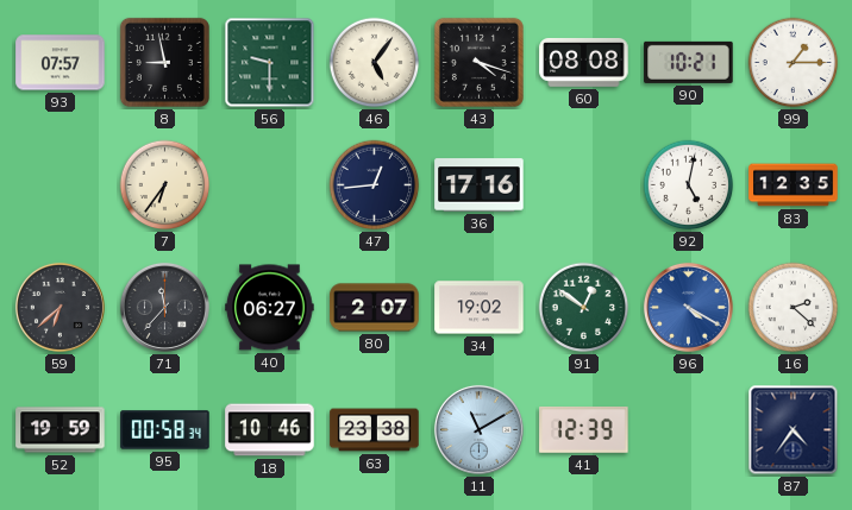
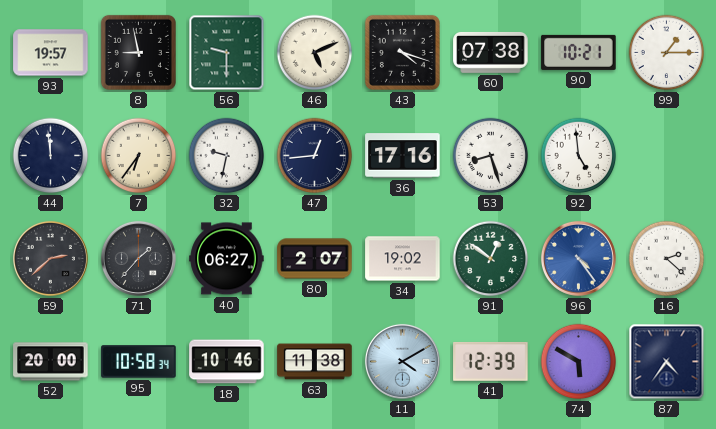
93: 07:57 -> 19:57
46: 5:06 -> 5:11
60: 08:08 -> 07:38
44: none -> 11:59
32: none -> 9:32
53: none -> 8:27
92: 5:02 -> 4:59
83: 12:35 -> none
59: 6:38 -> 2:38
71: 11:37 -> 1:37
96: 4:20 -> 4:24
52: 19:59 -> 20:00
95: 00:58 -> 10:58
63: 23:38 -> 11:38
11: 11:10 -> 4:10
74: none -> 5:50
